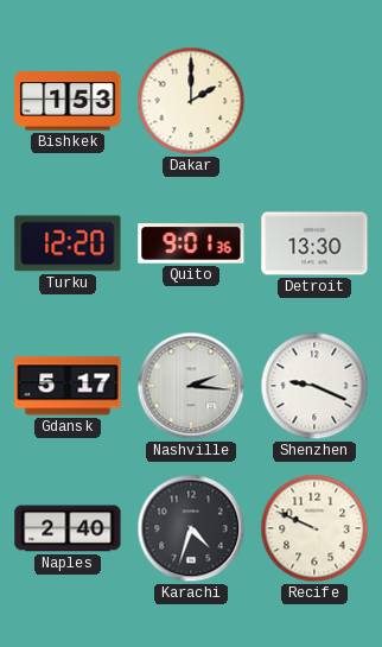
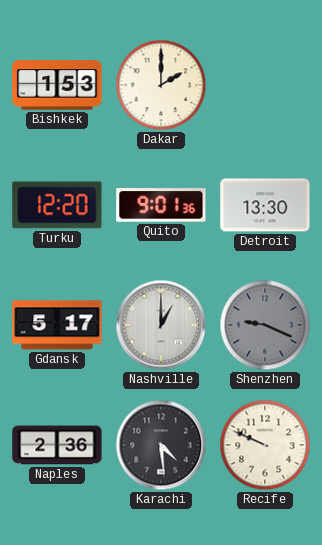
Nashville: 2:16 -> 1:00
Shenzhen dial: white -> grey
Naples: 2:40 -> 2:36
Karachi: 4:33 -> 4:29
